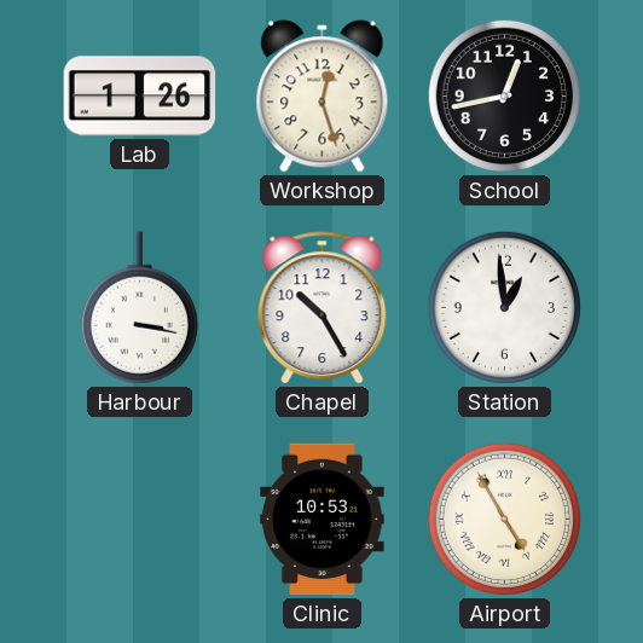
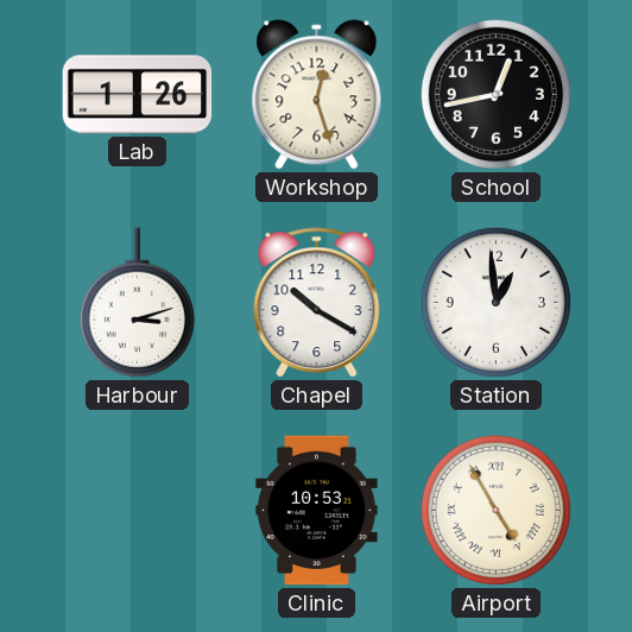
Harbour: 3:17 -> 3:12
Chapel: 10:25 -> 10:20
